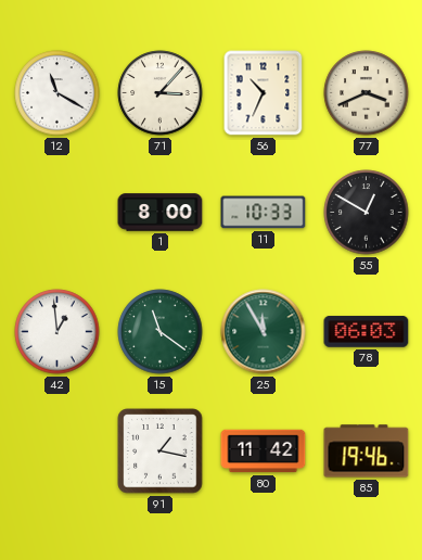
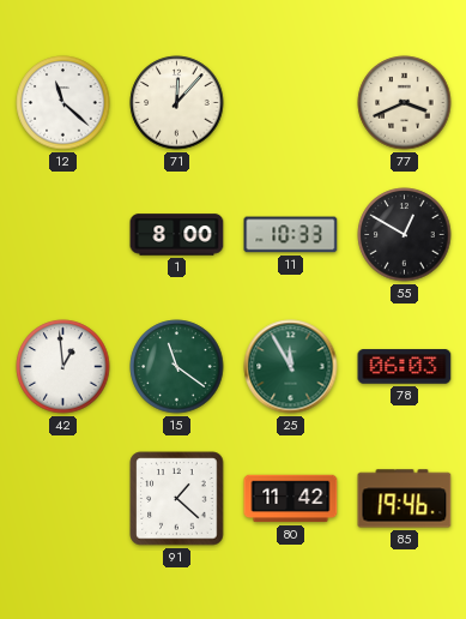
12: 11:20 -> 11:22
71: 3:07 -> 12:07
56: 10:34 -> none
91: 1:17 -> 1:22
